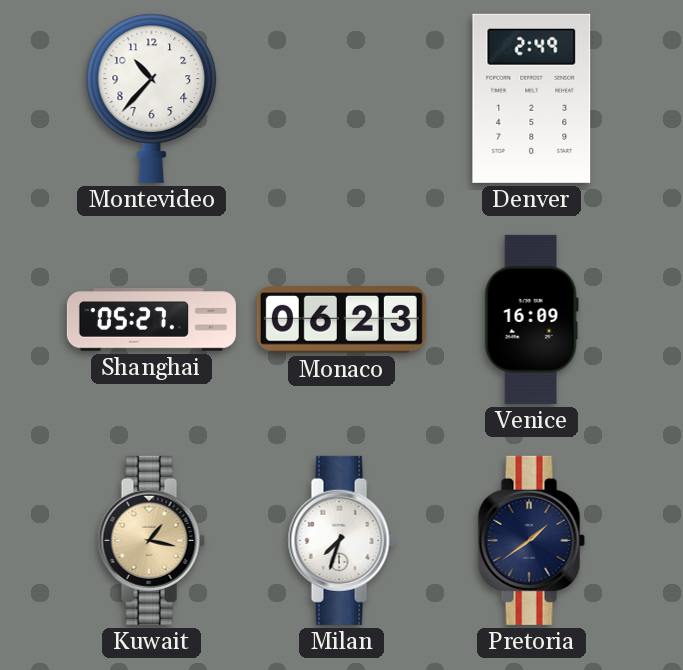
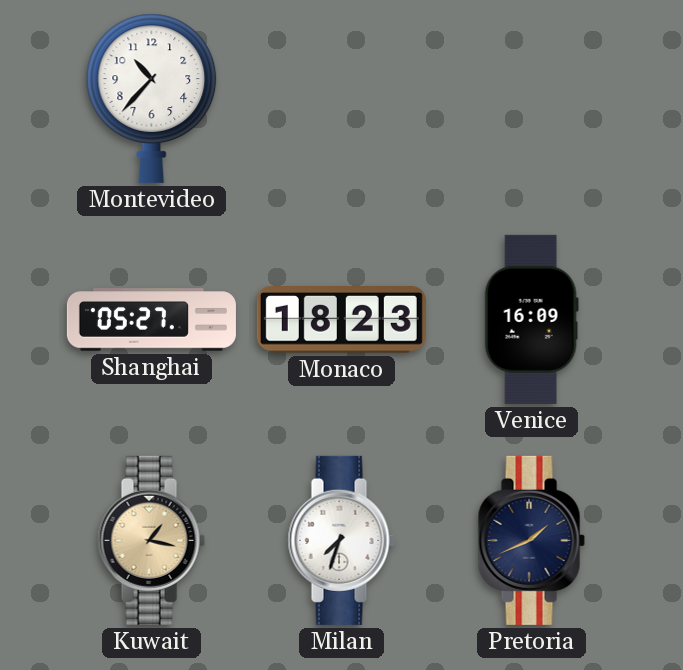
Denver: 2:49 -> none
Monaco: 06:23 -> 18:23
Pretoria: 1:39 -> 1:41
